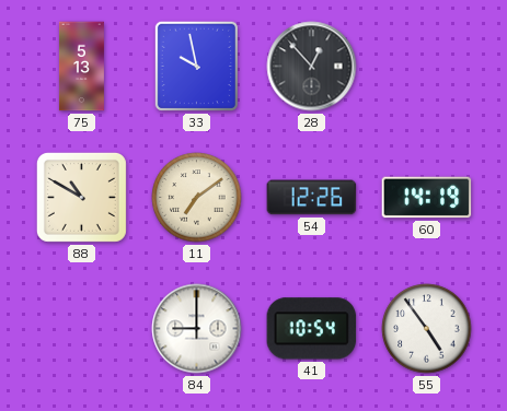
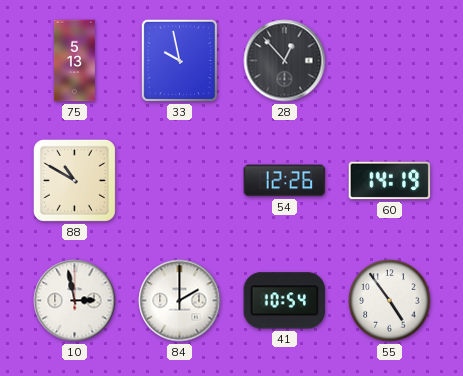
11: 7:09 -> none
10: none -> 2:58
84: 9:00 -> 2:00
